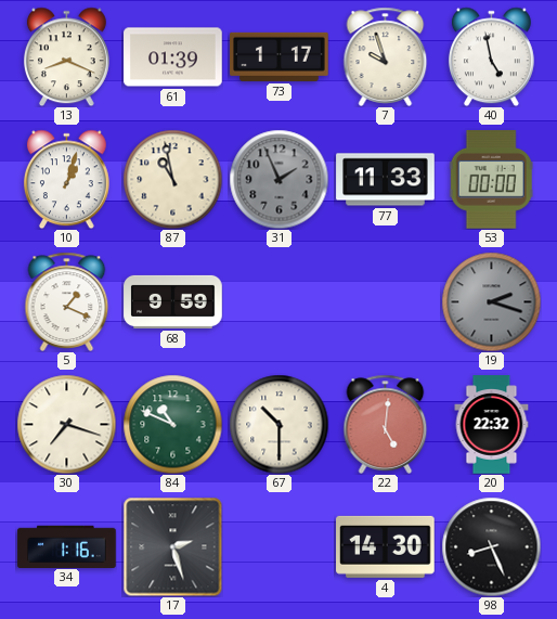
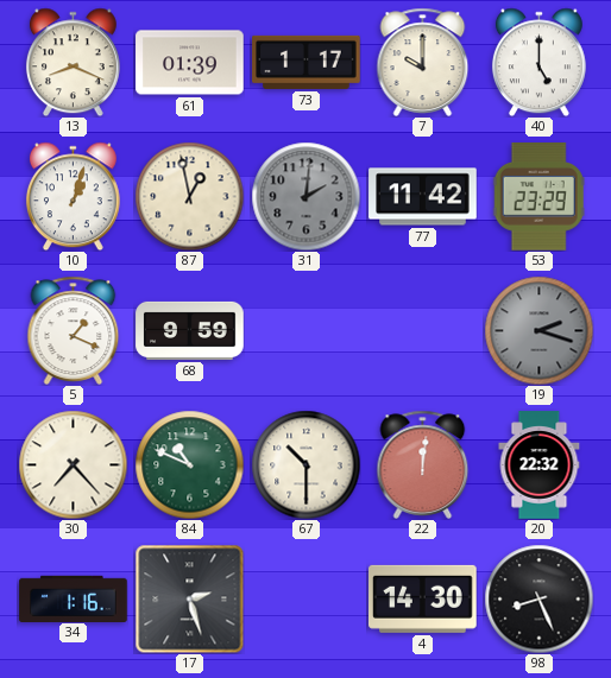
7: 9:57 -> 10:00
40: 4:58 -> 5:00
87: 10:58 -> 12:58
31: 1:56 -> 2:01
77: 11:33 -> 11:42
53: 00:00 -> 23:29
30: 7:18 -> 7:23
22: 5:01 -> 12:01
